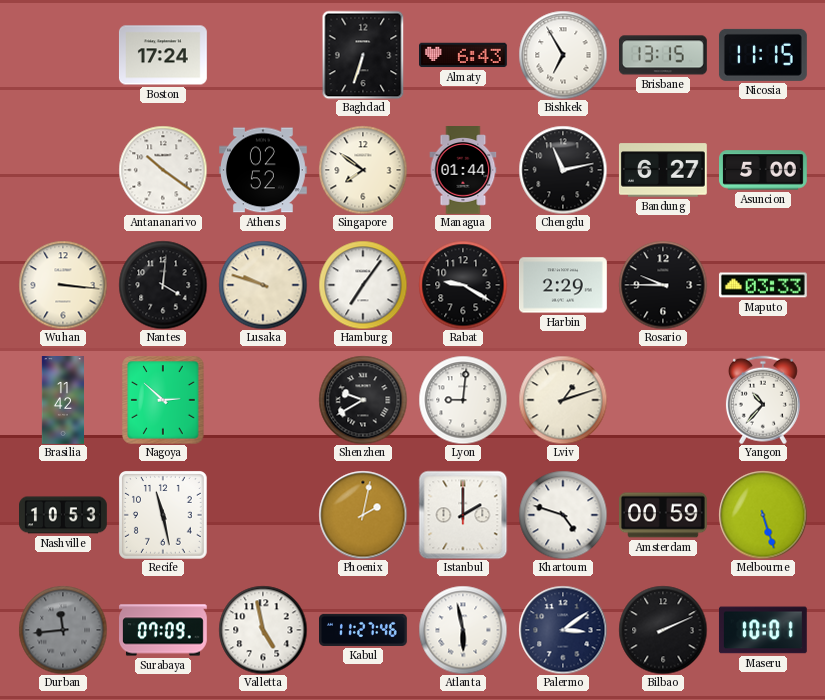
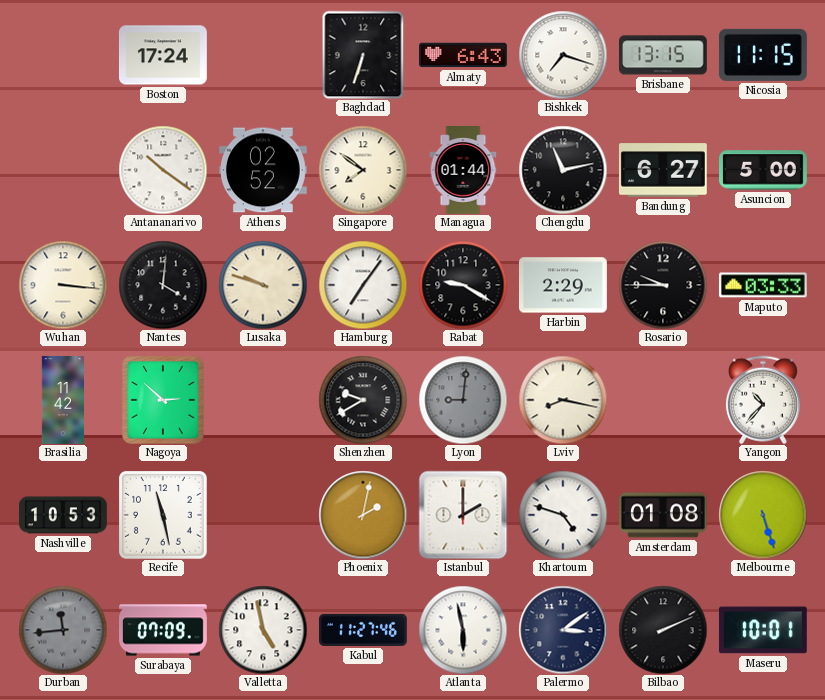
Bishkek: 6:55 -> 7:18
Lyon dial: white -> grey
Lviv: 1:12 -> 8:17
Amsterdam: 00:59 -> 01:08
